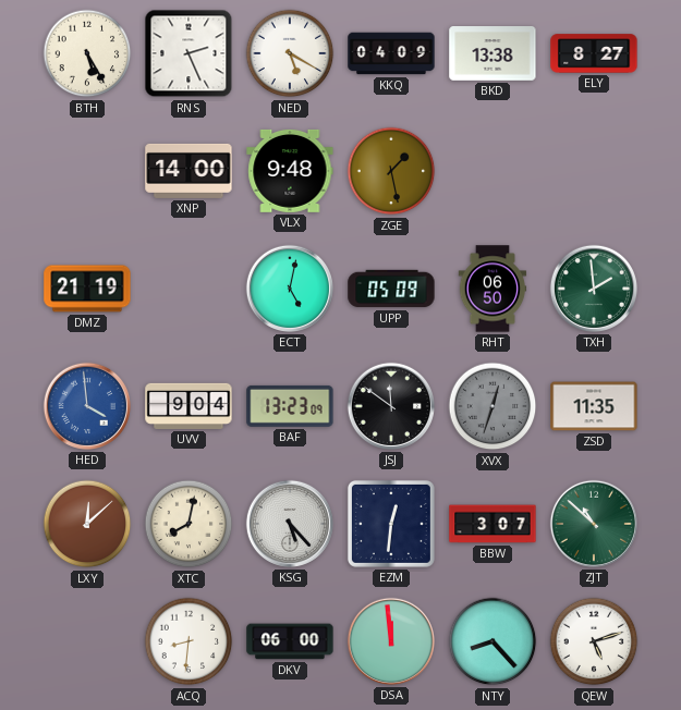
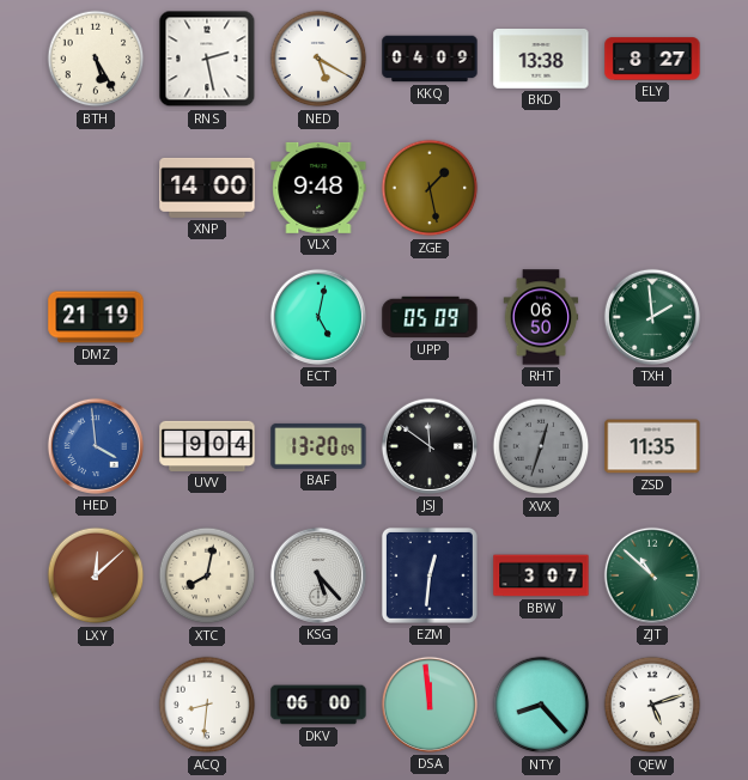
RNS: 2:26 -> 2:28
BAF: 13:23 -> 13:20
